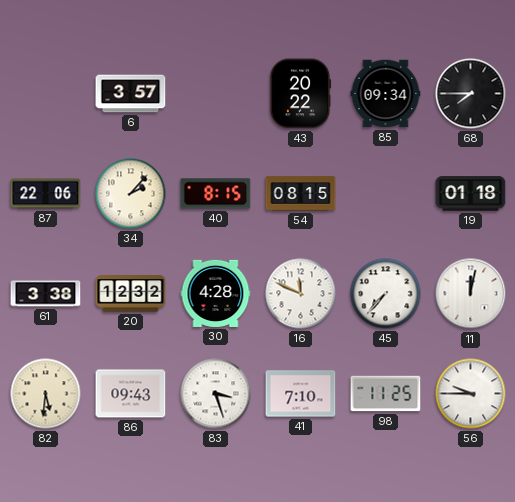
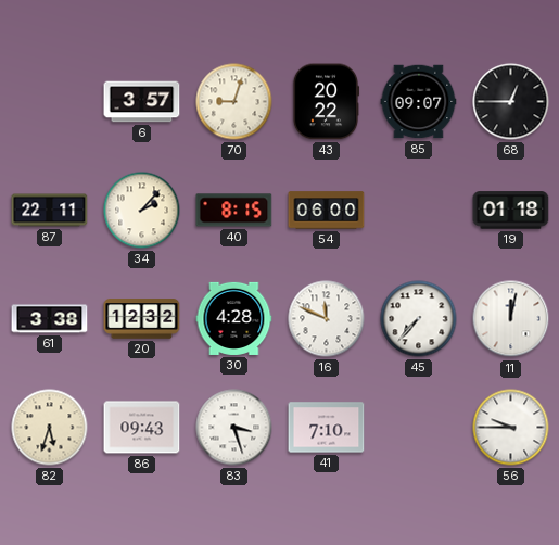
70: none -> 9:03
85: 09:34 -> 09:07
68: 7:45 -> 12:45
87: 22:06 -> 22:11
54: 08:15 -> 06:00
82: 5:31 -> 5:33
98: 11:25 -> none
